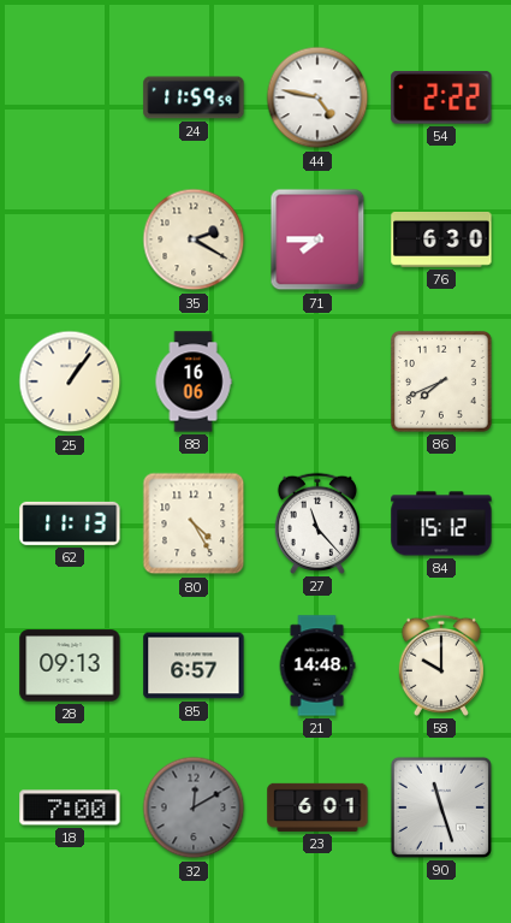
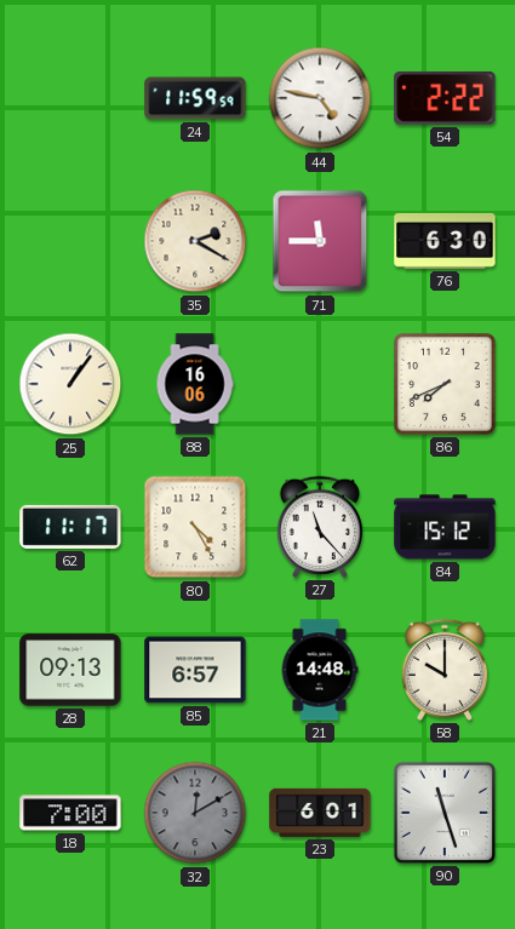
71: 7:45 -> 11:45
62: 11:13 -> 11:17
